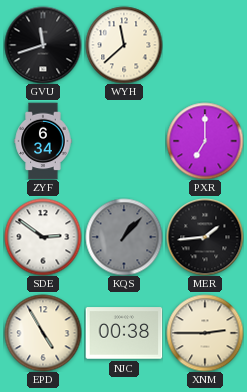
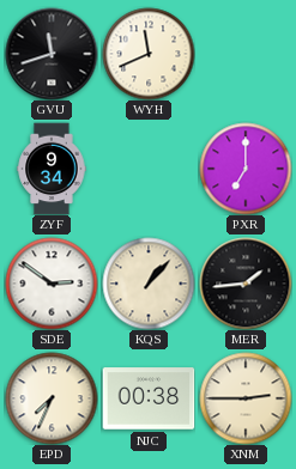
WYH: 11:38 -> 11:41
ZYF: 6:34 -> 9:34
KQS dial: grey -> cream
EPD: 4:55 -> 7:34
